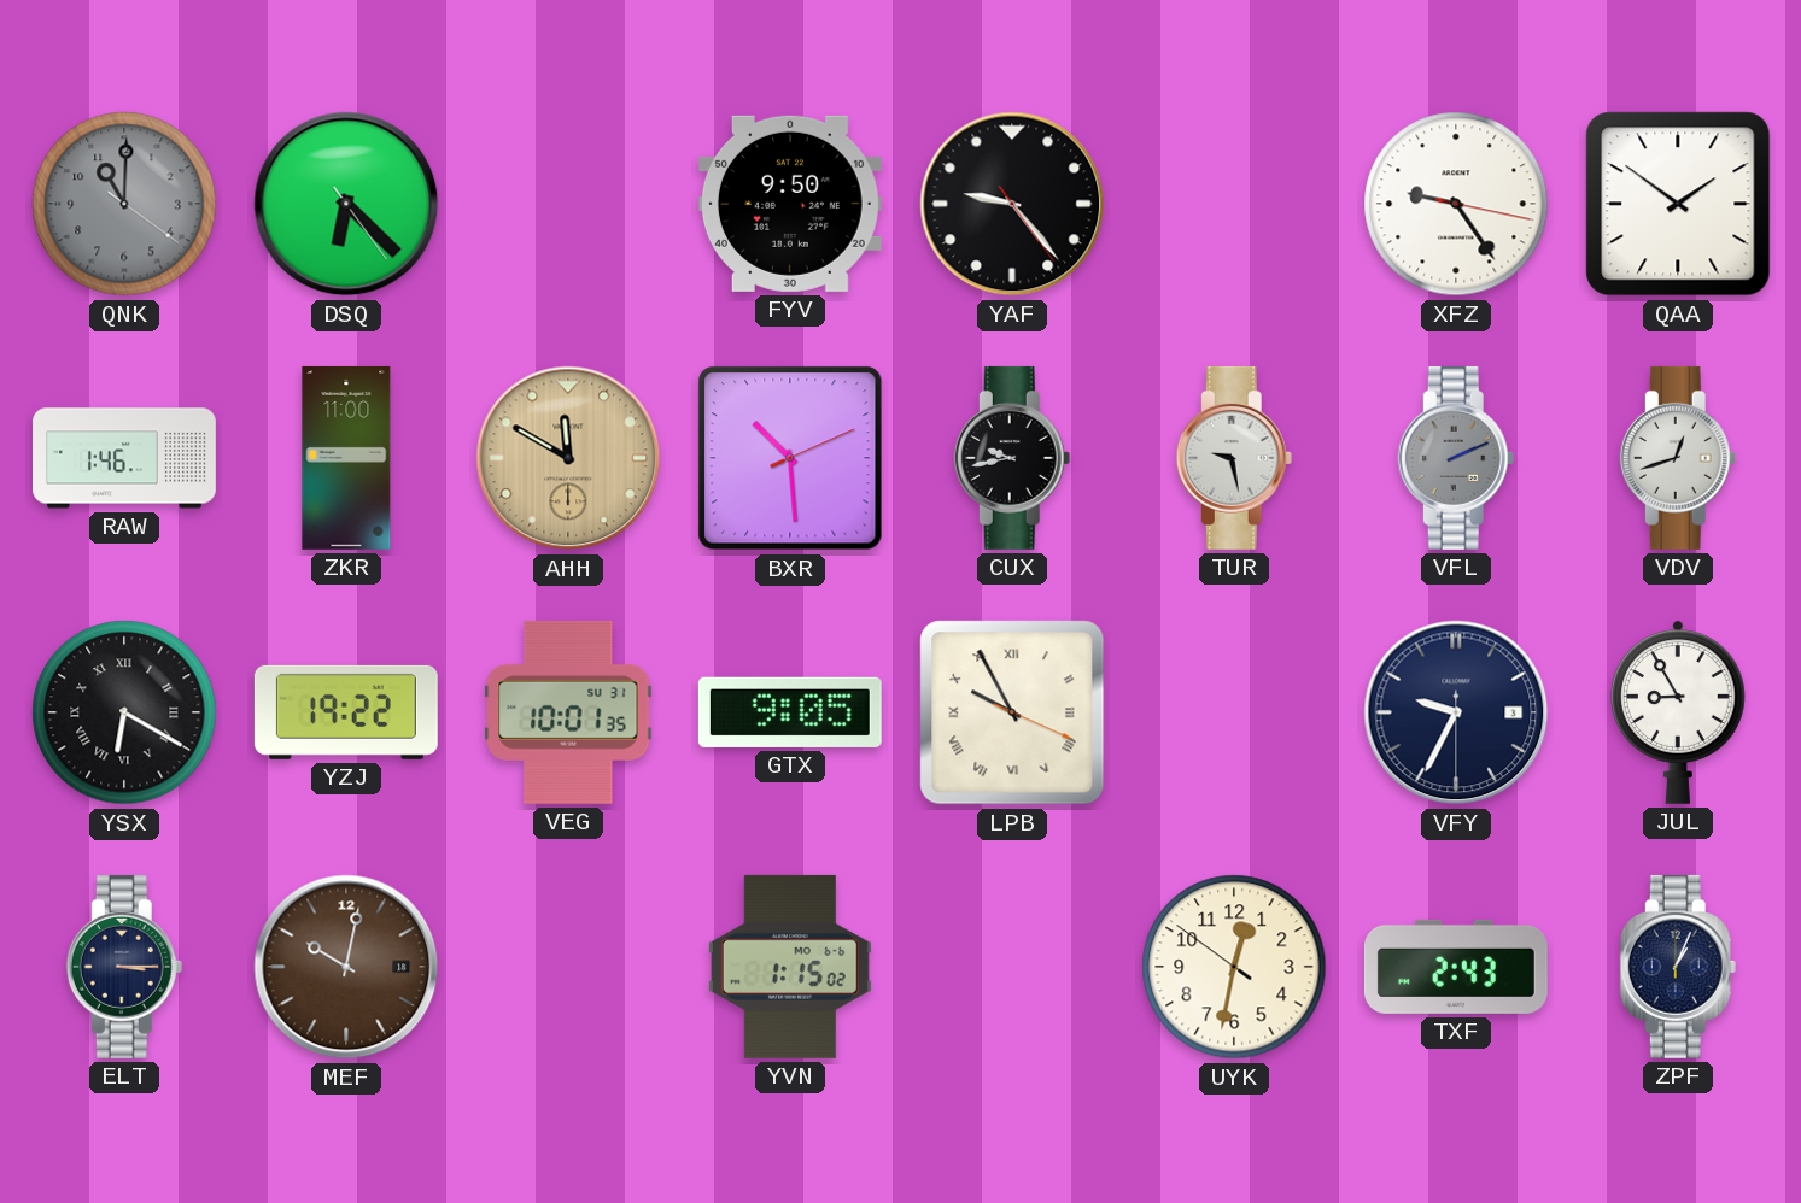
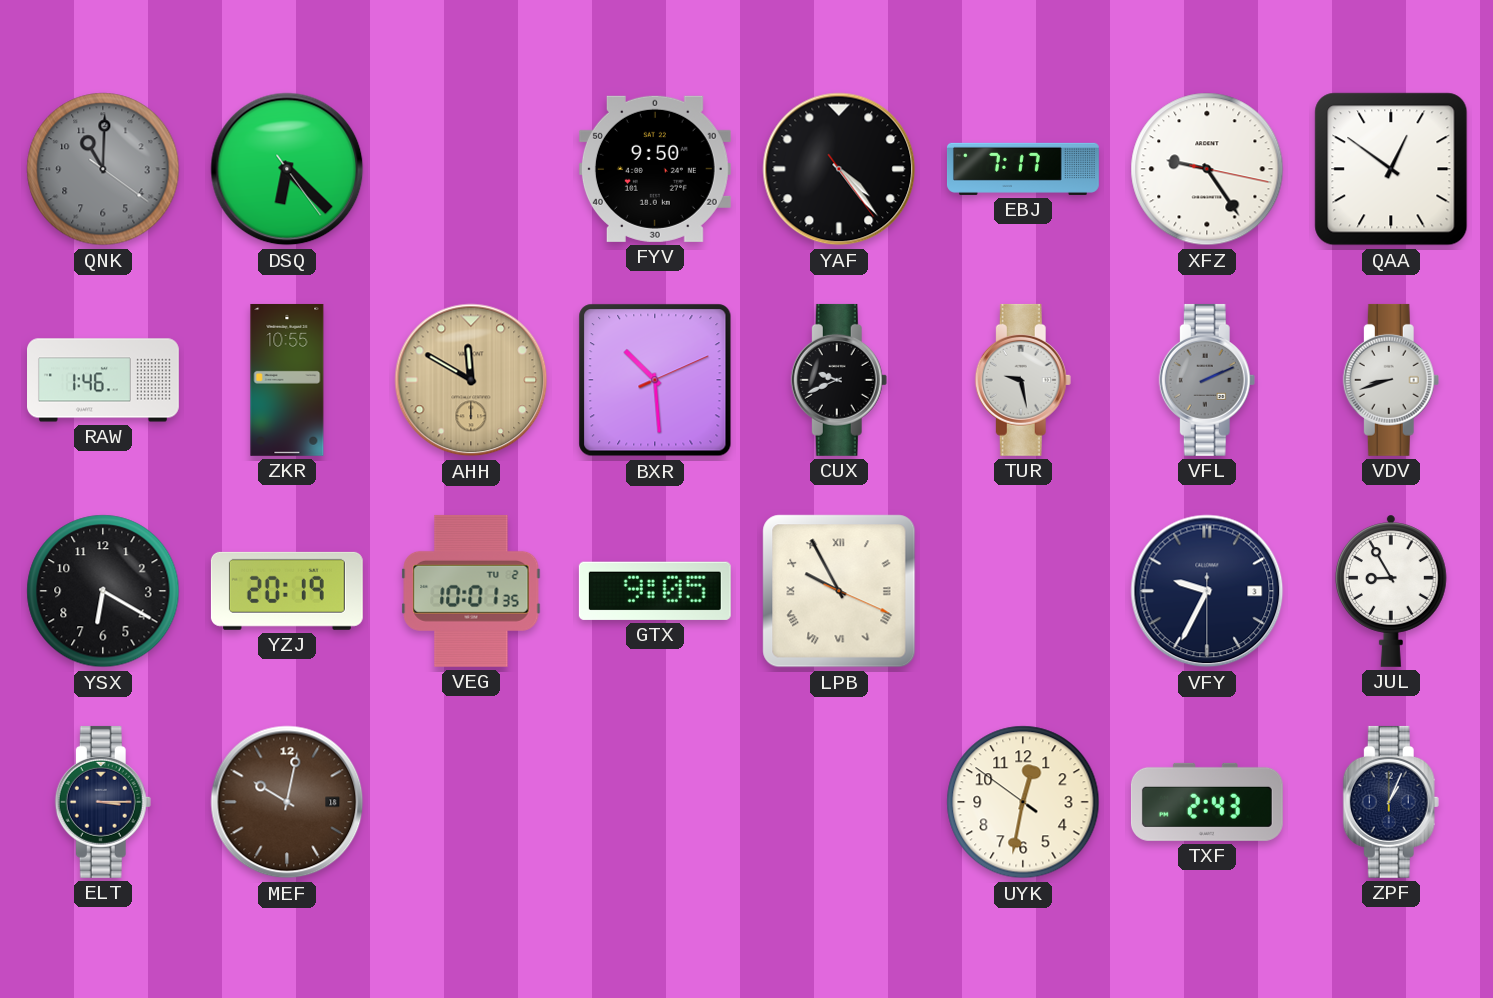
YAF: 9:23 -> 4:23
EBJ: none -> 7:17
QAA: 1:51 -> 12:51
ZKR: 11:00 -> 10:55
CUX: 9:43 -> 9:41
VDV: 12:42 -> 8:42
YSX numerals: Roman -> Arabic
YZJ: 19:22 -> 20:19
VEG date: SU 31 -> TU 2
YVN: 1:15 -> none
